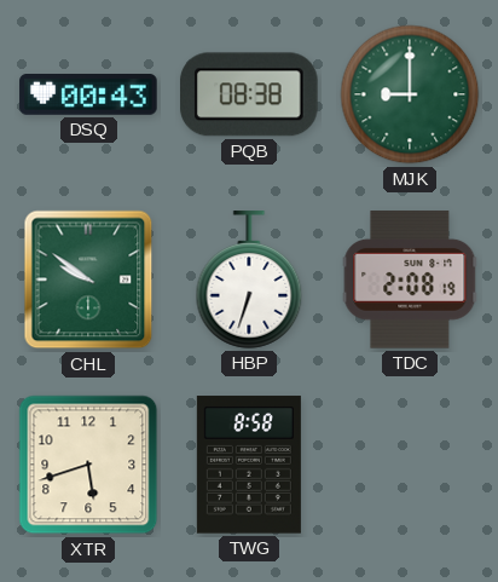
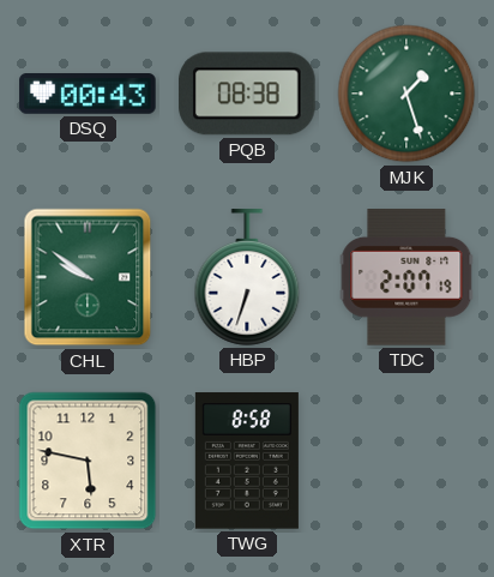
MJK: 9:00 -> 1:27
TDC: 2:08 -> 2:07
XTR: 5:42 -> 5:47
